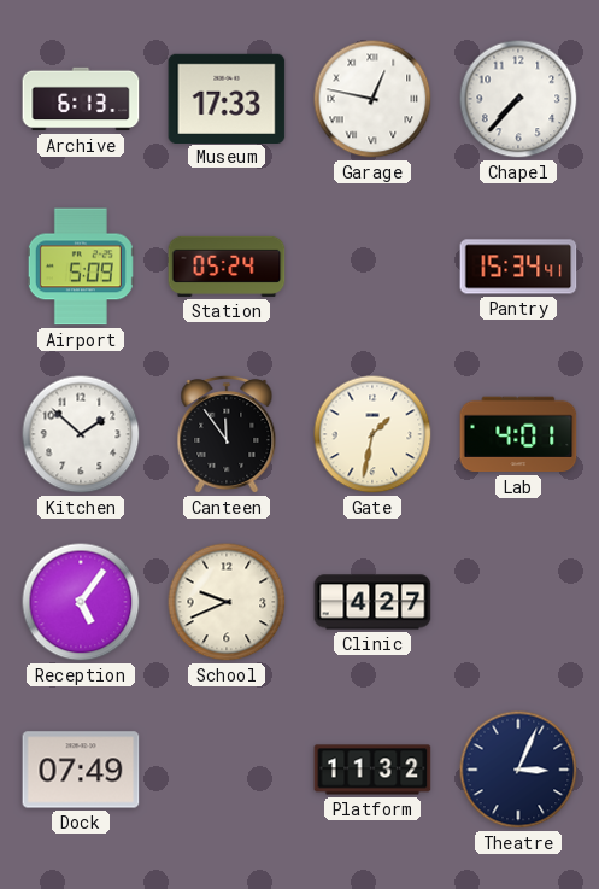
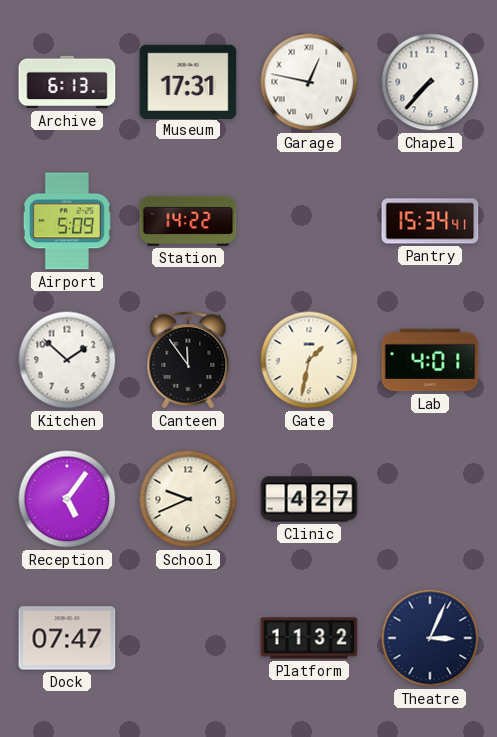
Museum: 17:33 -> 17:31
Station: 05:24 -> 14:22
Dock: 07:49 -> 07:47
